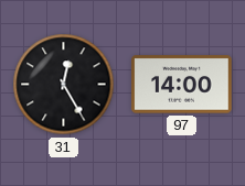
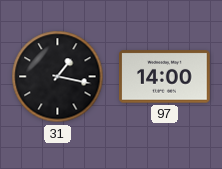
31: 12:25 -> 1:17
